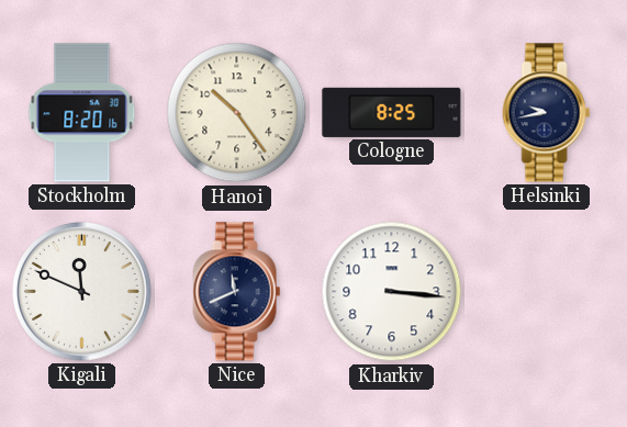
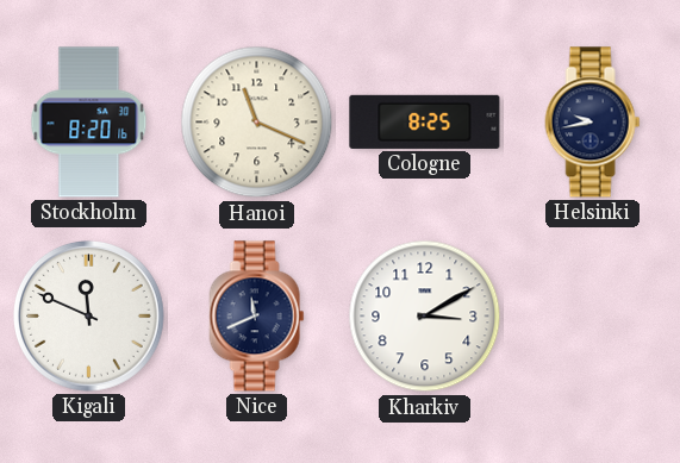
Hanoi: 10:24 -> 11:19
Kharkiv: 3:16 -> 3:10
